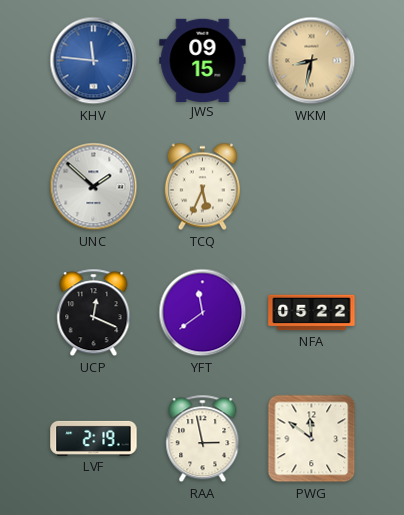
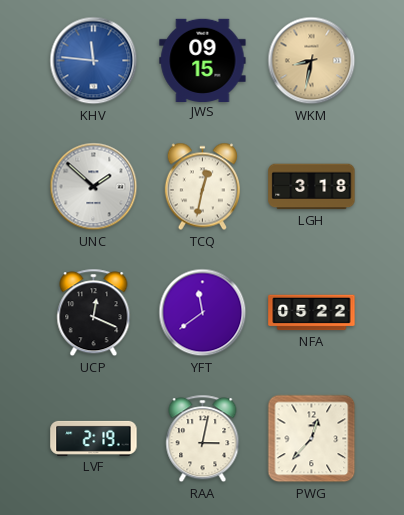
TCQ: 5:34 -> 12:32
LGH: none -> 3:18
RAA: 2:58 -> 3:02
PWG: 11:51 -> 12:37
